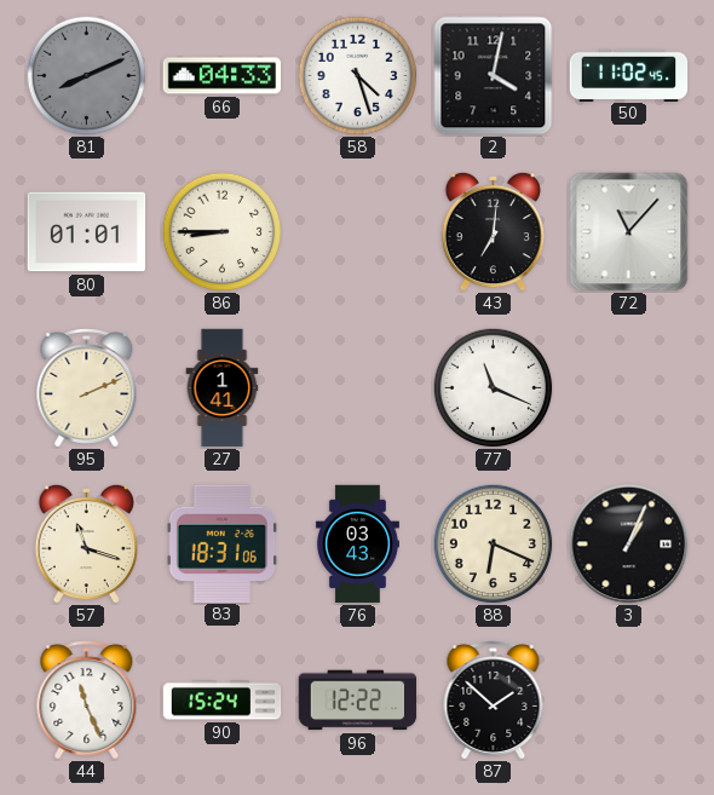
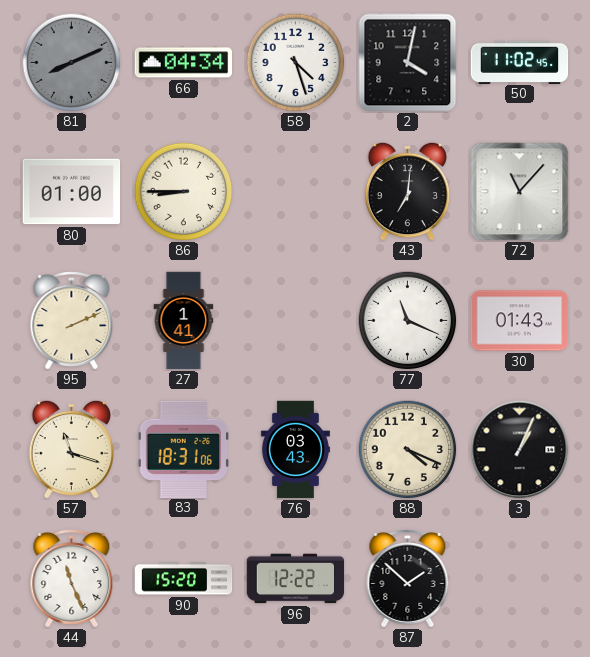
66: 04:33 -> 04:34
80: 01:01 -> 01:00
30: none -> 01:43
88: 6:19 -> 4:19
90: 15:24 -> 15:20
